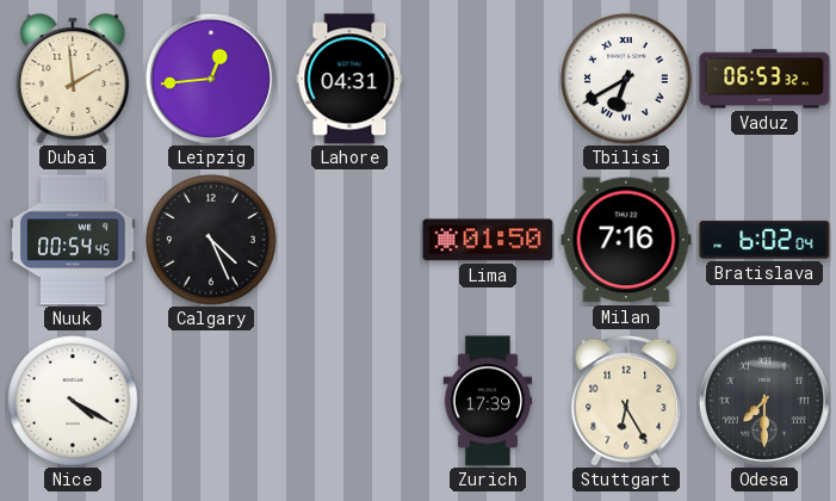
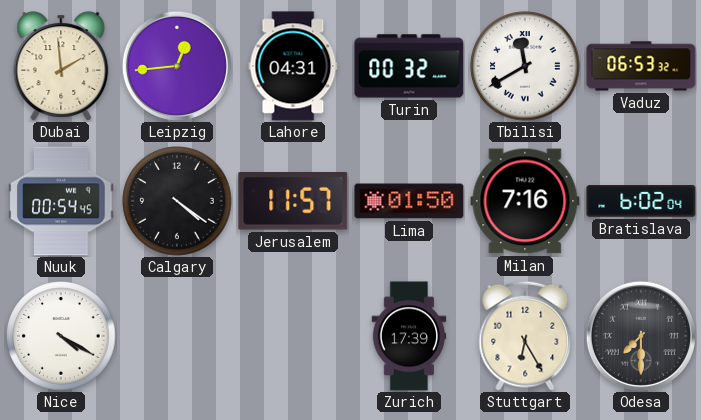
Turin: none -> 00:32
Tbilisi: 6:40 -> 11:40
Calgary: 4:26 -> 4:21
Jerusalem: none -> 11:57
